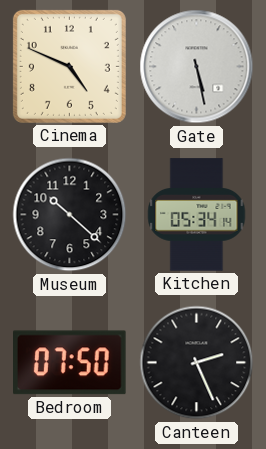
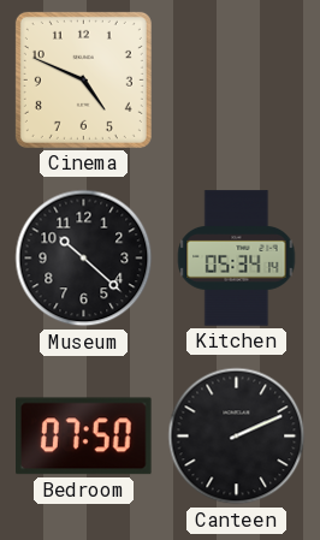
Gate: 5:28 -> none
Canteen: 2:26 -> 2:11
